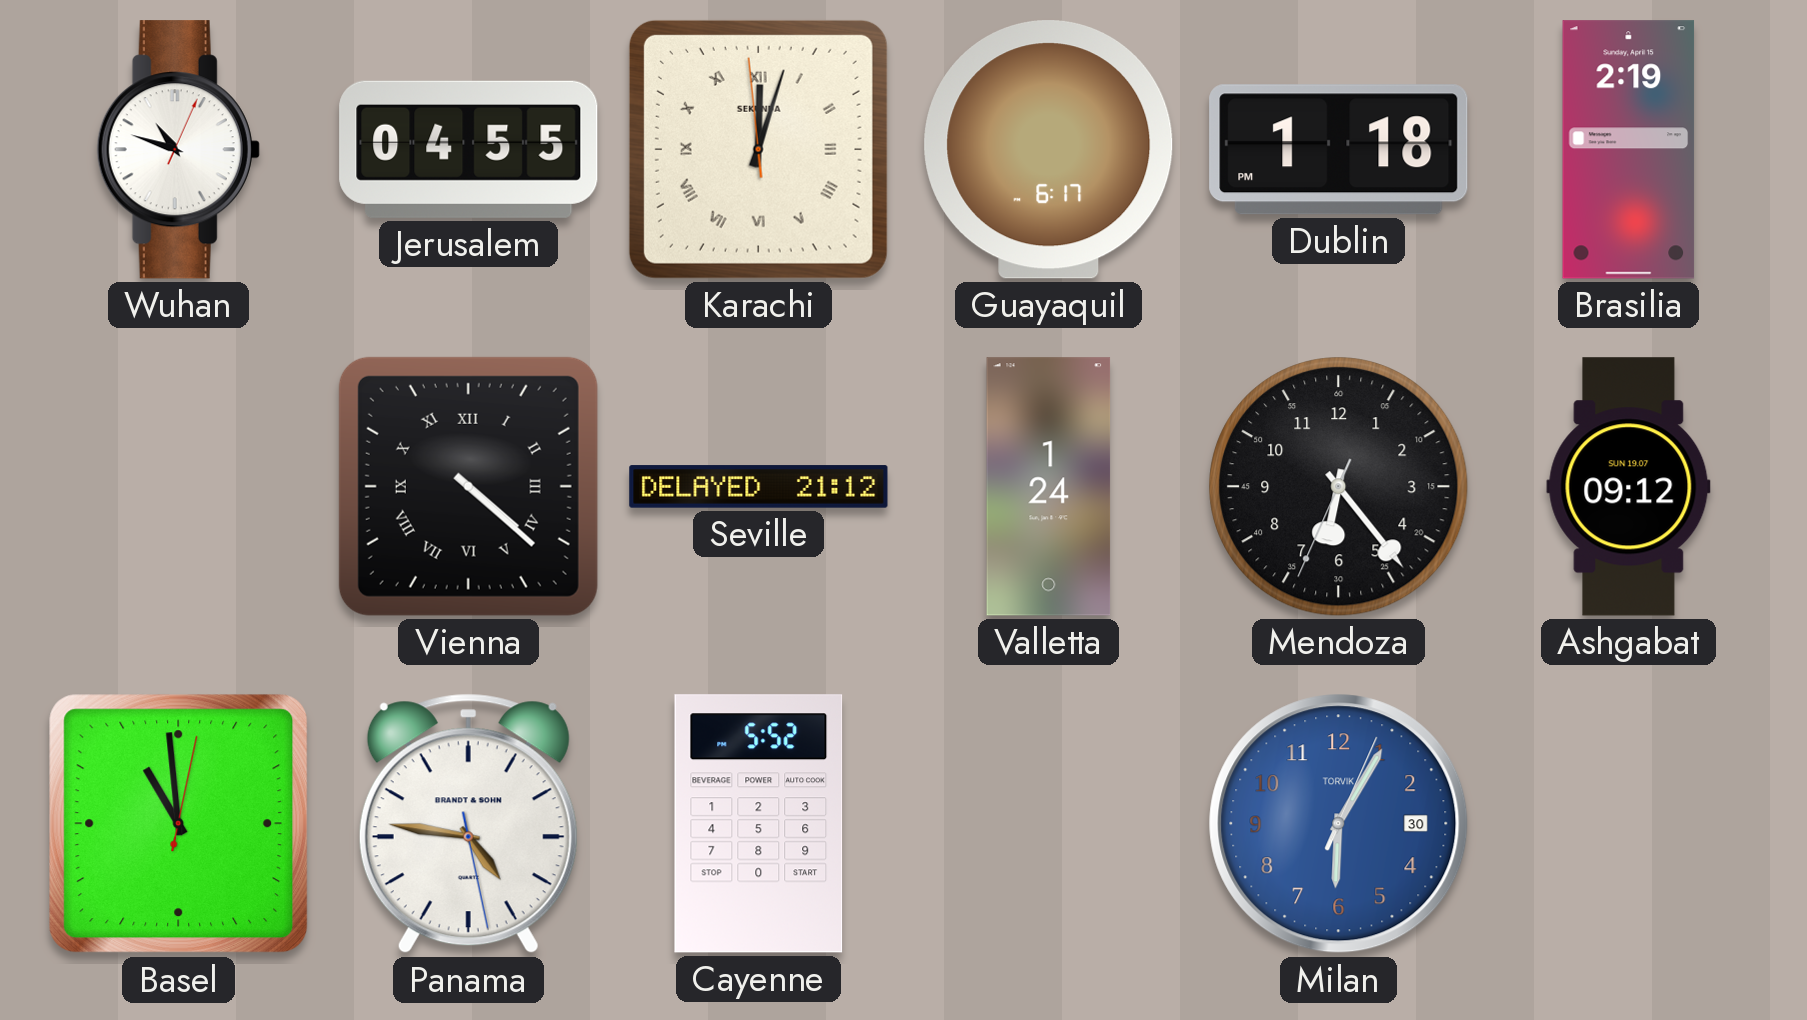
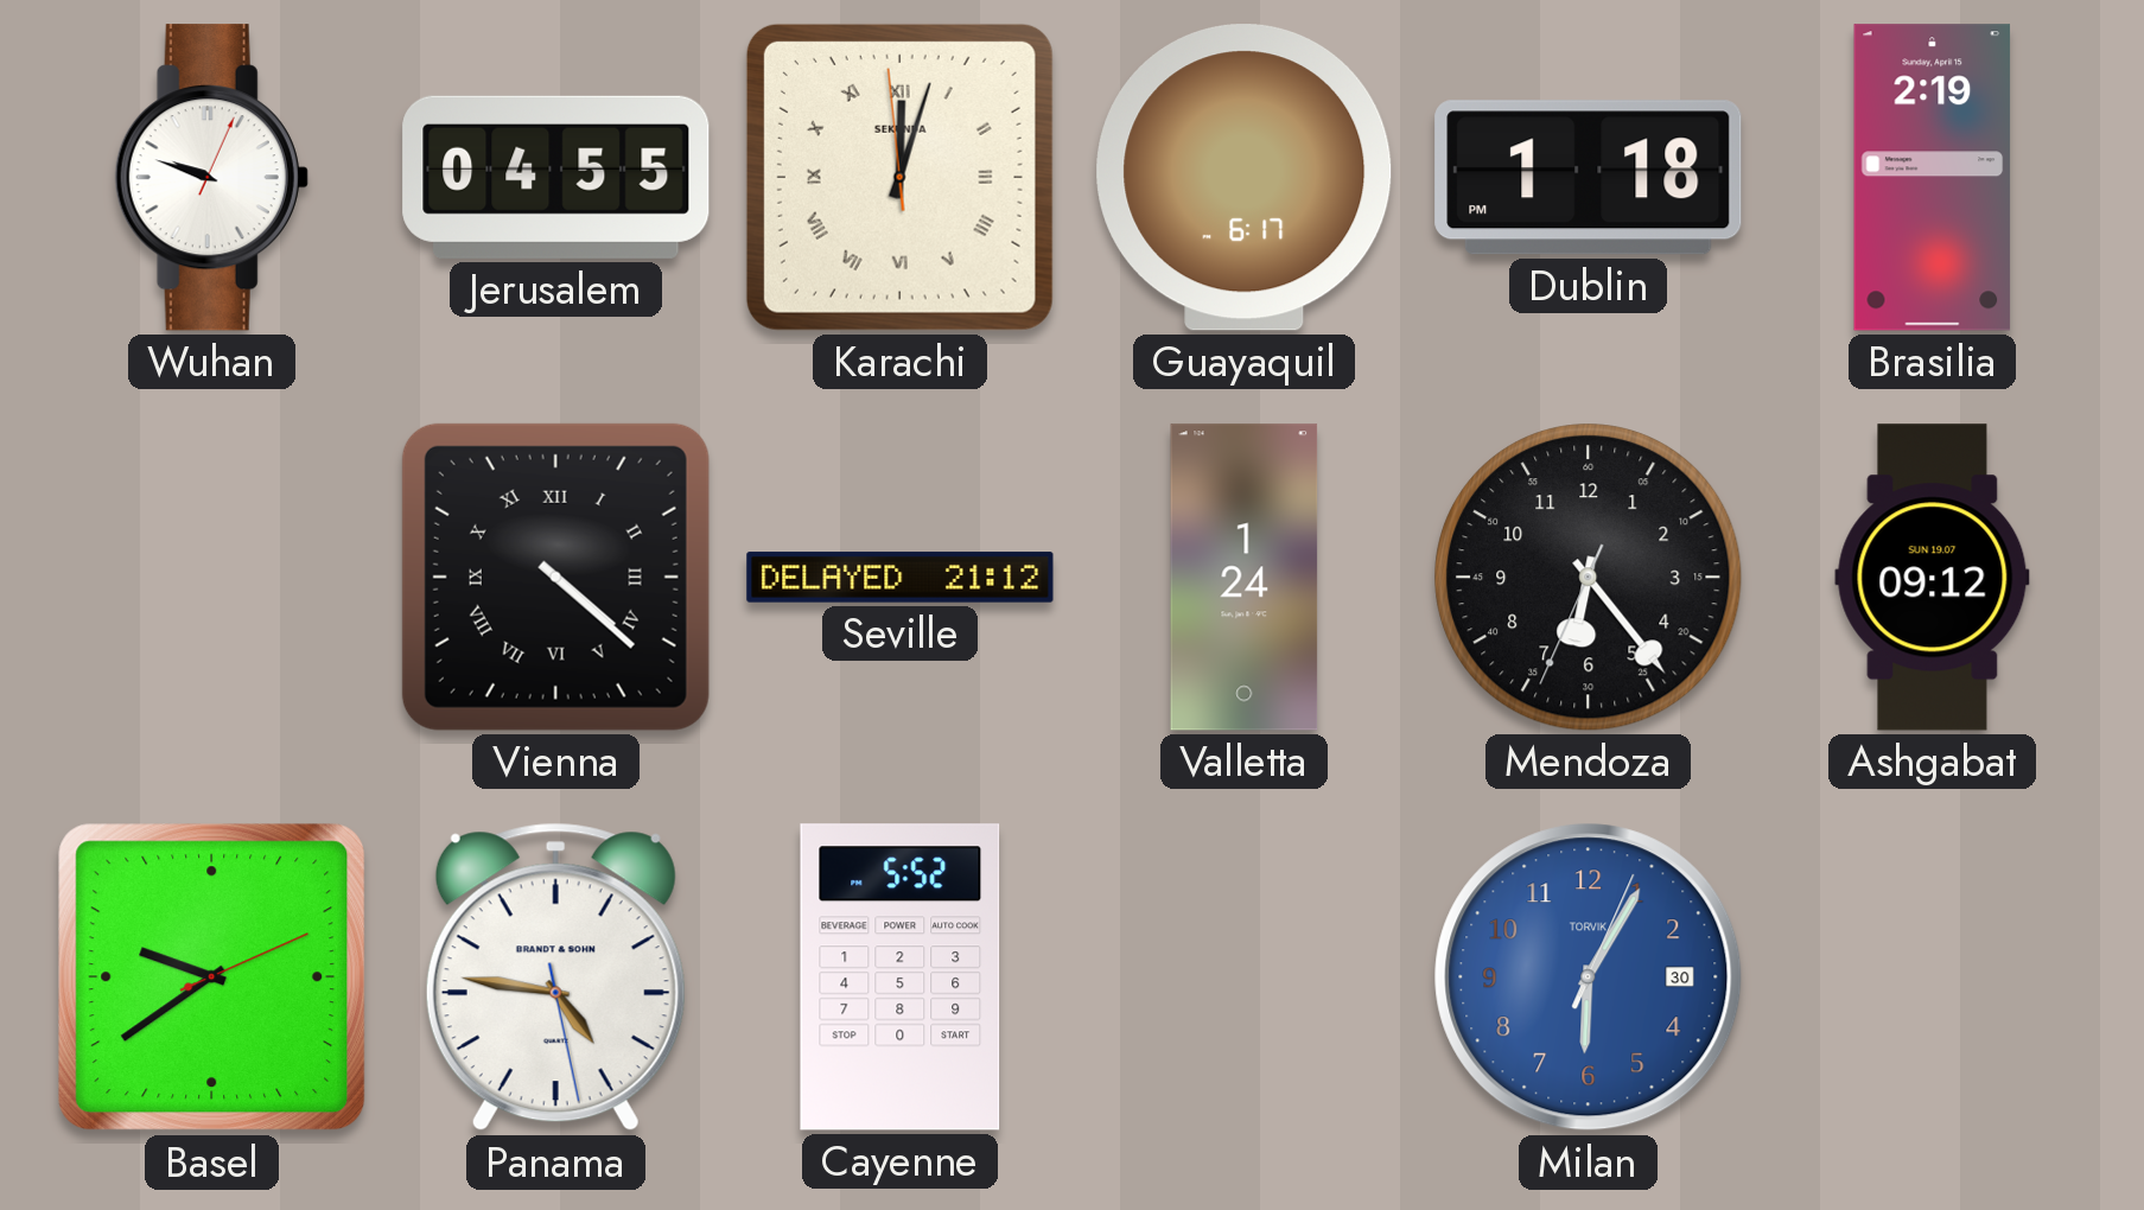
Wuhan: 10:48 -> 9:48
Basel: 10:59 -> 9:39
